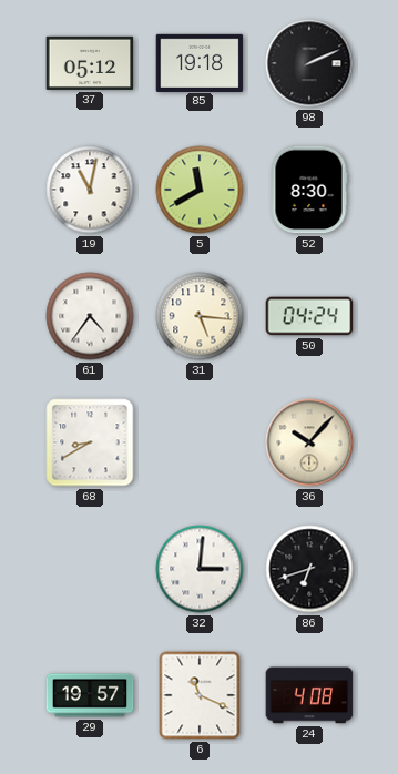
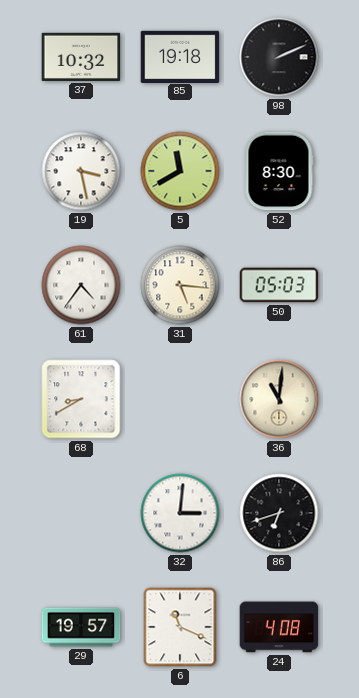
37: 05:12 -> 10:32
19: 11:02 -> 3:28
50: 04:24 -> 05:03
36: 10:07 -> 11:01
